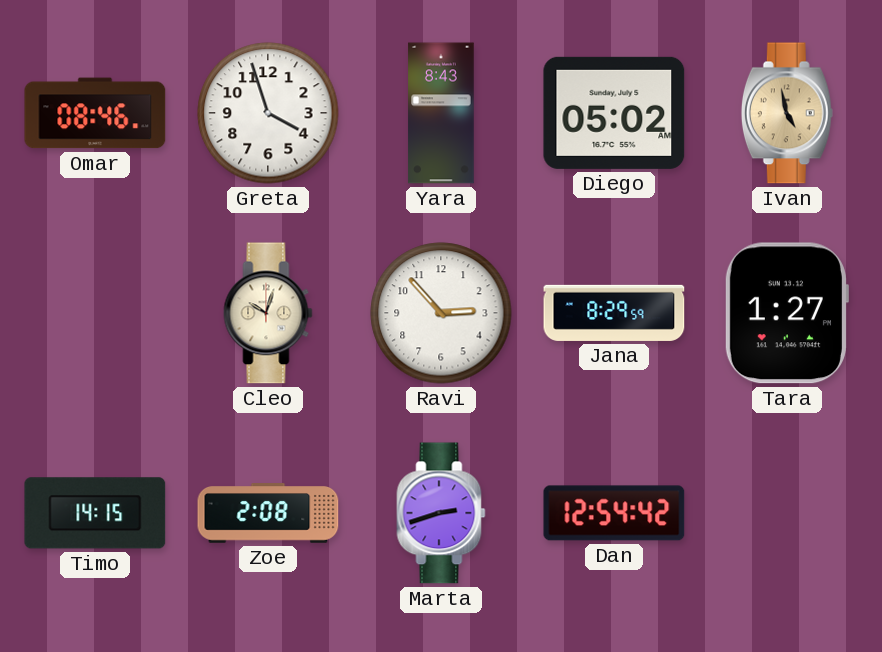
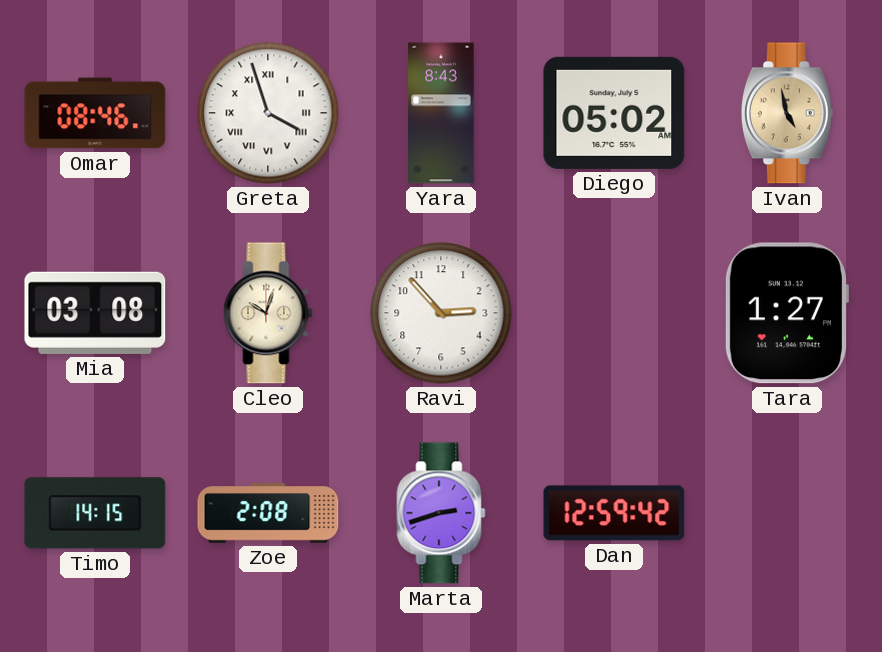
Greta numerals: Arabic -> Roman
Mia: none -> 03:08
Jana: 8:29 -> none
Dan: 12:54 -> 12:59
